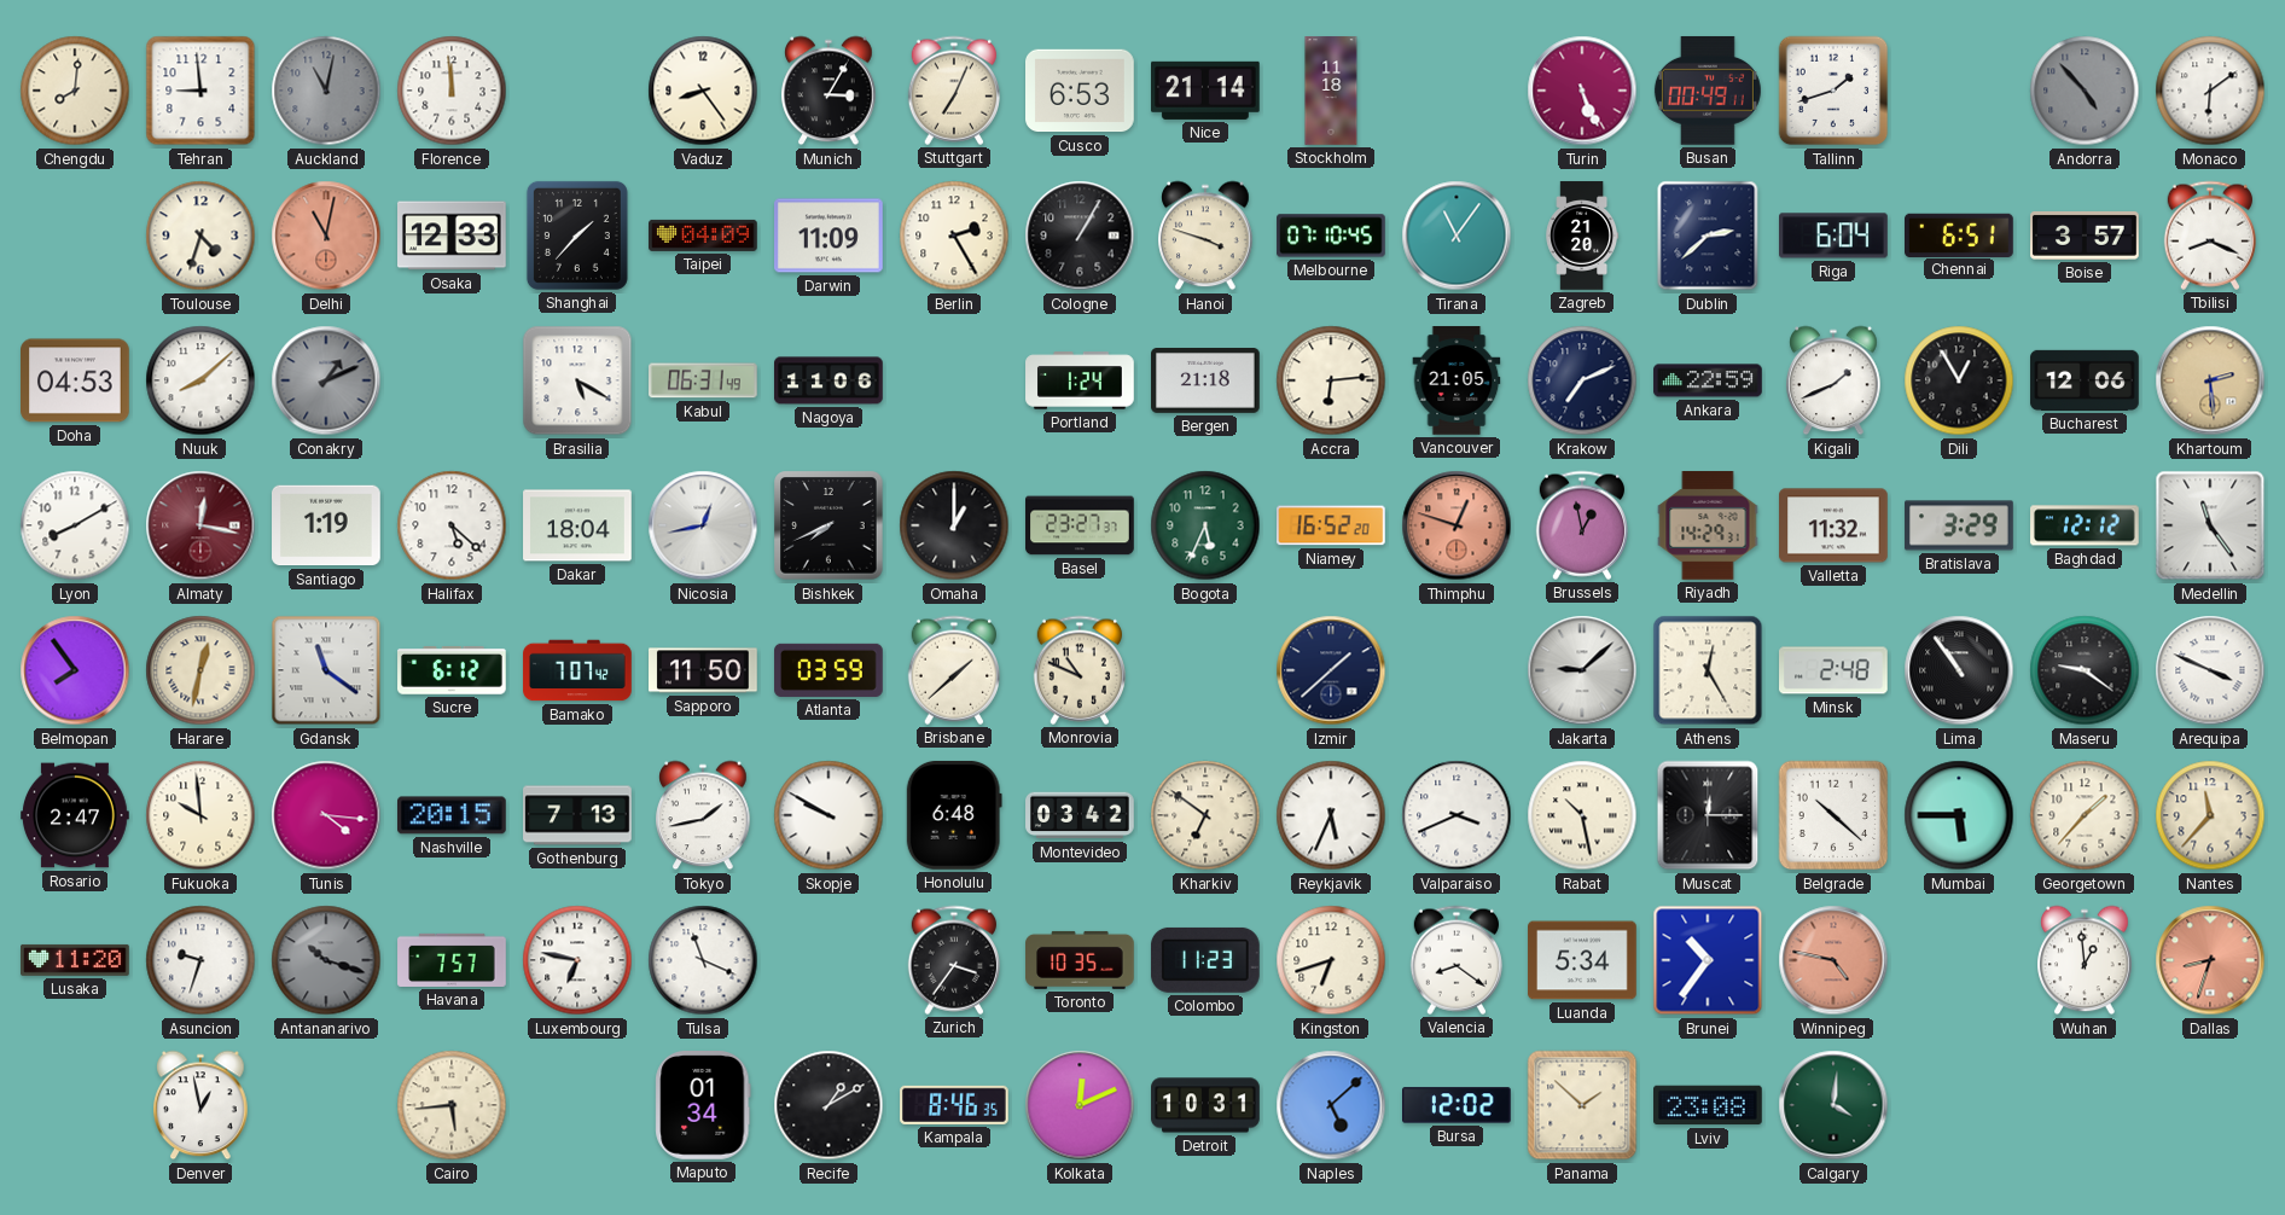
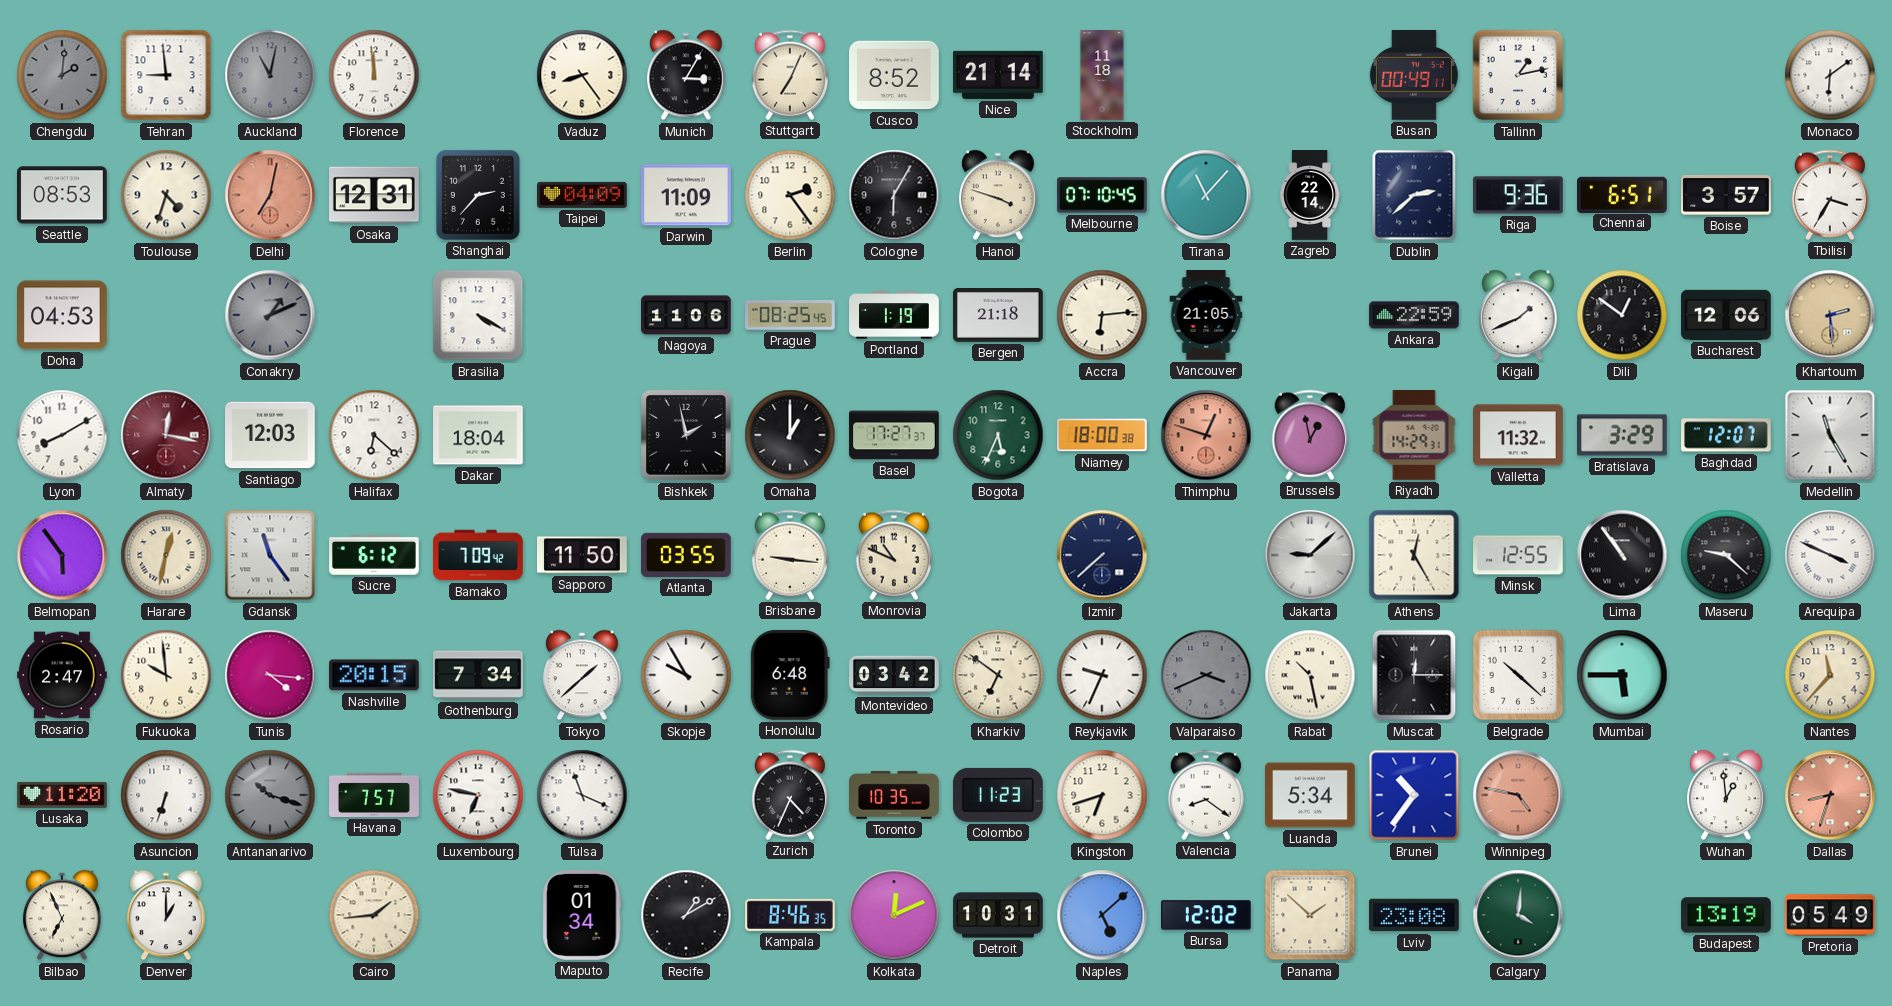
Chengdu: 8:01 -> 2:01
Chengdu dial: cream -> grey
Cusco: 6:53 -> 8:52
Turin: 5:26 -> none
Tallinn: 1:42 -> 1:13
Andorra: 4:53 -> none
Seattle: none -> 08:53
Delhi: 11:02 -> 7:02
Osaka: 12:33 -> 12:31
Shanghai: 1:37 -> 2:37
Berlin: 2:25 -> 2:24
Cologne: 1:05 -> 6:05
Tirana: 11:06 -> 11:07
Zagreb: 21:20 -> 22:14
Riga: 6:04 -> 9:36
Tbilisi: 8:19 -> 3:35
Nuuk: 8:08 -> none
Brasilia: 5:20 -> 4:20
Kabul: 06:31 -> none
Prague: none -> 08:25
Portland: 1:24 -> 1:19
Krakow: 7:11 -> none
Dili: 12:55 -> 12:51
Santiago: 1:19 -> 12:03
Halifax: 5:22 -> 6:22
Nicosia: 12:43 -> none
Bishkek: 7:41 -> 1:58
Basel: 23:27 -> 17:27
Niamey: 16:52 -> 18:00
Baghdad: 12:12 -> 12:07
Medellin: 11:24 -> 11:25
Belmopan: 7:54 -> 5:54
Gdansk: 11:21 -> 11:24
Bamako: 7:07 -> 7:09
Atlanta: 03:59 -> 03:55
Brisbane: 1:38 -> 9:16
Izmir: 1:38 -> 7:38
Minsk: 2:48 -> 12:55
Maseru: 9:21 -> 9:22
Gothenburg: 7:13 -> 7:34
Tokyo: 1:43 -> 1:38
Skopje: 9:50 -> 9:55
Reykjavik: 5:34 -> 9:34
Valparaiso dial: white -> grey
Georgetown: 1:37 -> none
Asuncion: 9:33 -> 6:33
Zurich: 3:36 -> 4:34
Bilbao: none -> 6:56
Denver: 12:58 -> 1:00
Cairo: 5:44 -> 1:44
Budapest: none -> 13:19
Pretoria: none -> 05:49
